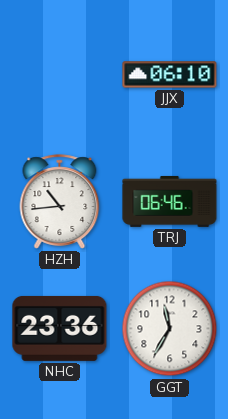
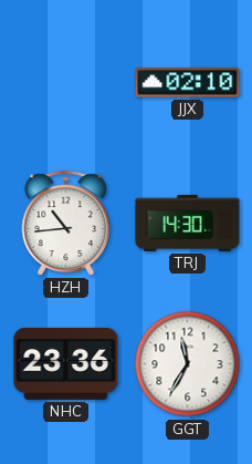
JJX: 06:10 -> 02:10
TRJ: 06:46 -> 14:30
